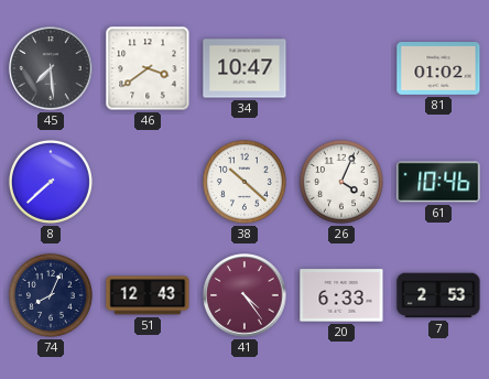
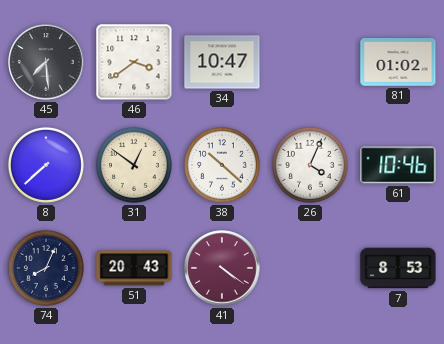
31: none -> 12:51
51: 12:43 -> 20:43
41: 4:24 -> 4:21
20: 6:33 -> none
7: 2:53 -> 8:53
